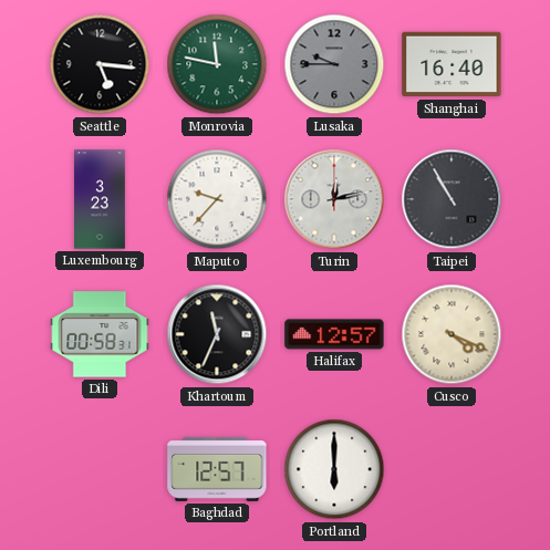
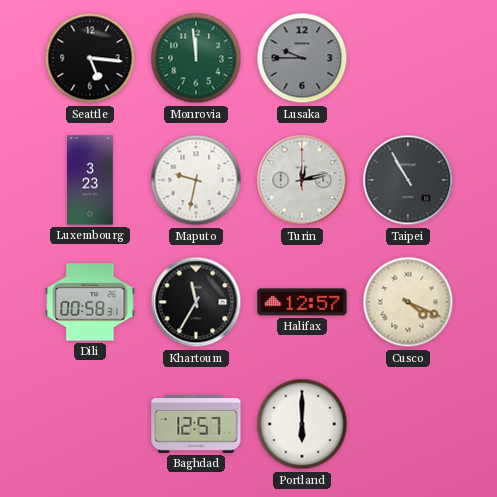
Monrovia: 11:47 -> 11:59
Shanghai: 16:40 -> none
Maputo: 9:37 -> 9:32
Khartoum: 11:34 -> 11:35
